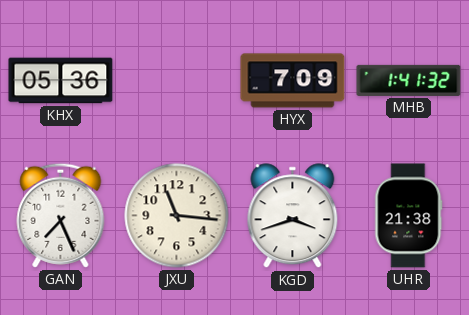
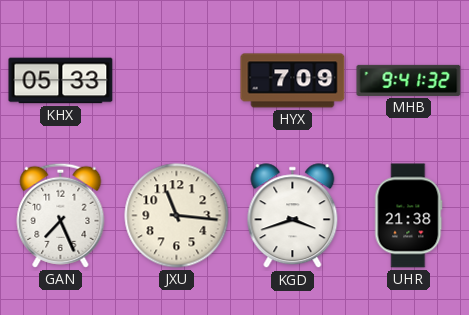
KHX: 05:36 -> 05:33
MHB: 1:41 -> 9:41
